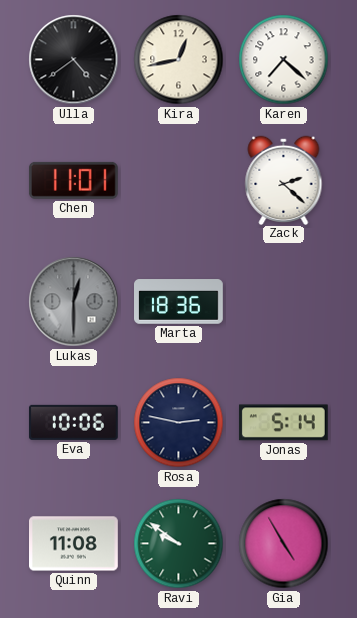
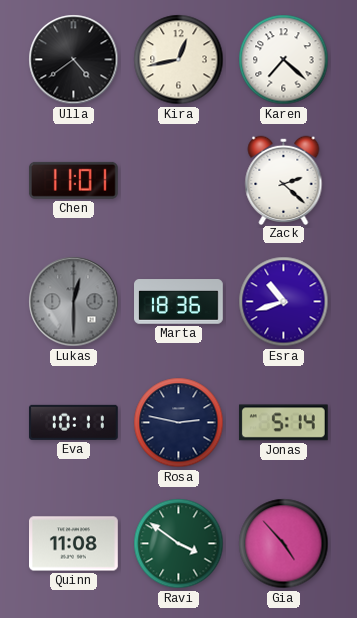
Esra: none -> 10:42
Eva: 10:06 -> 10:11
Ravi: 9:51 -> 3:51
Gia: 4:55 -> 4:53
